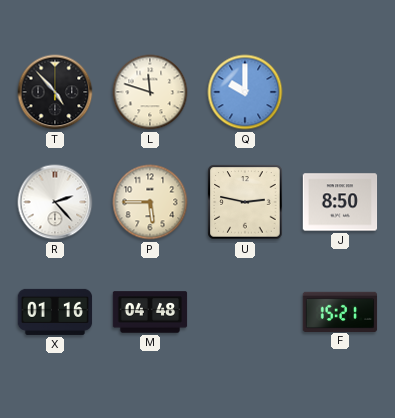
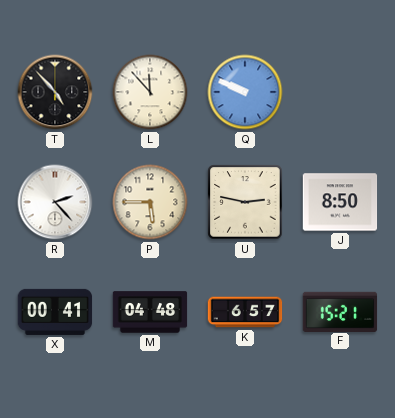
L: 11:48 -> 11:53
Q: 10:00 -> 9:49
X: 01:16 -> 00:41
K: none -> 6:57
